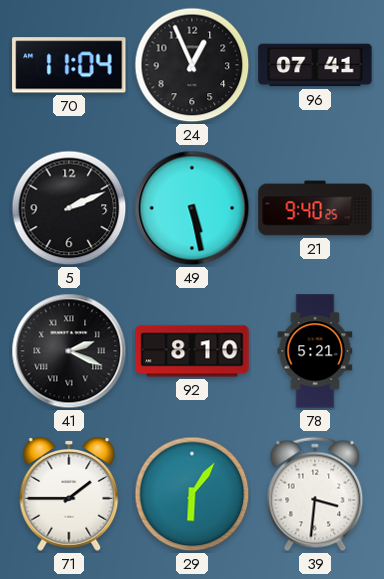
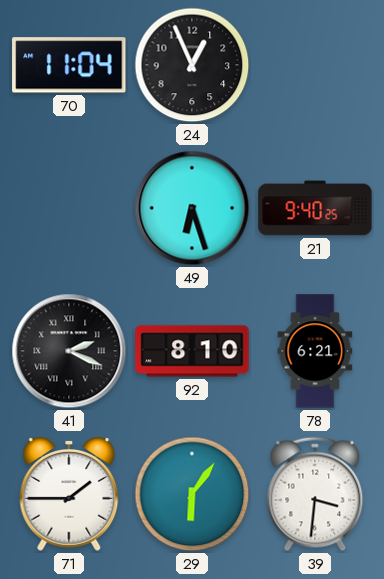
96: 07:41 -> none
5: 2:11 -> none
49: 5:28 -> 6:27
78: 5:21 -> 6:21
